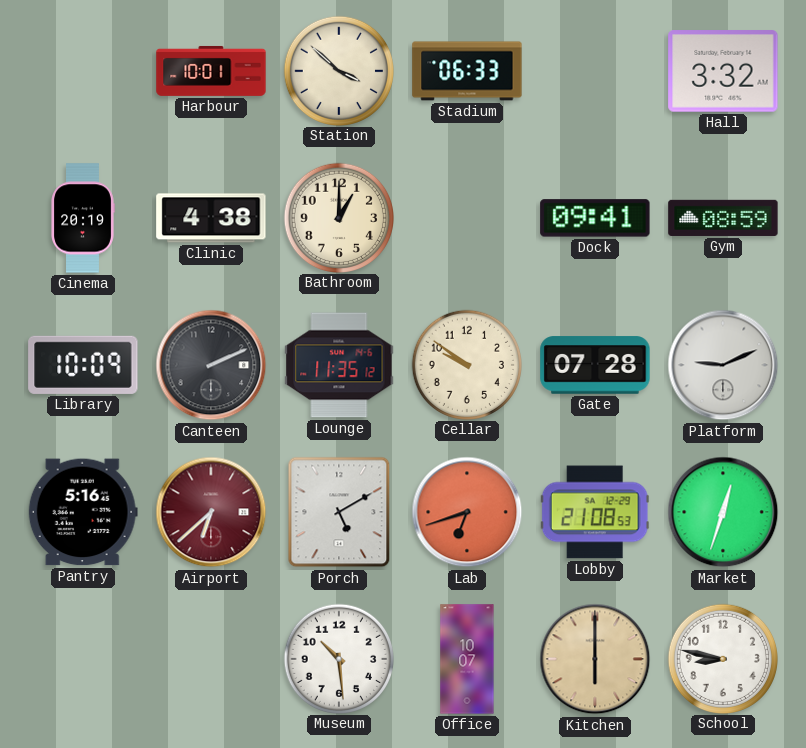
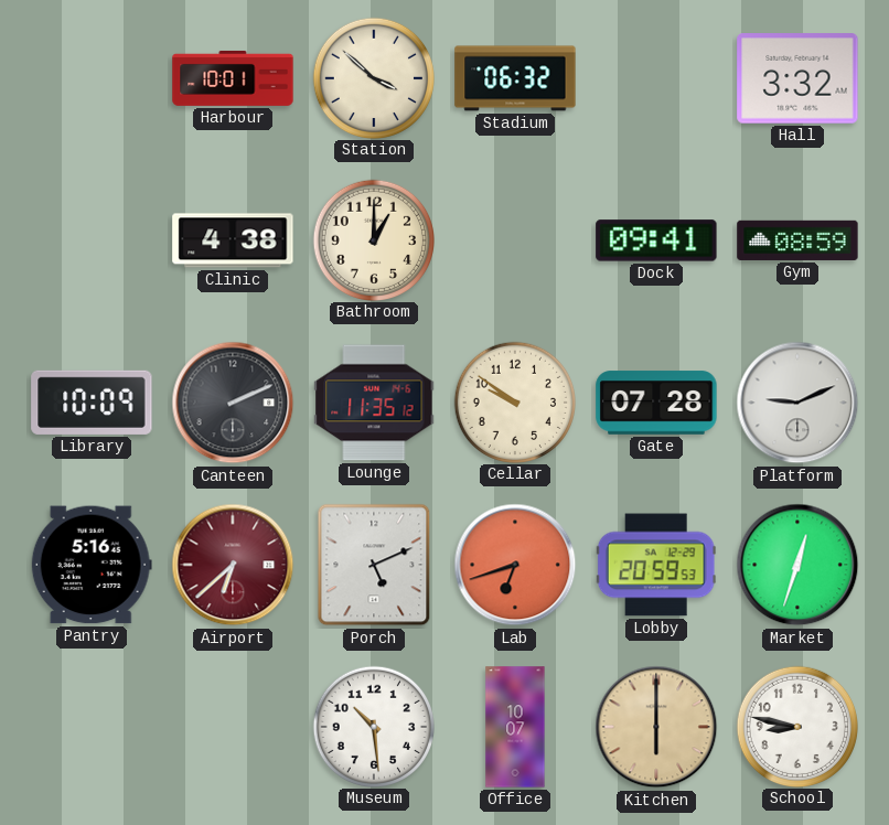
Stadium: 06:33 -> 06:32
Cinema: 20:19 -> none
Porch: 5:10 -> 5:11
Lobby: 21:08 -> 20:59
